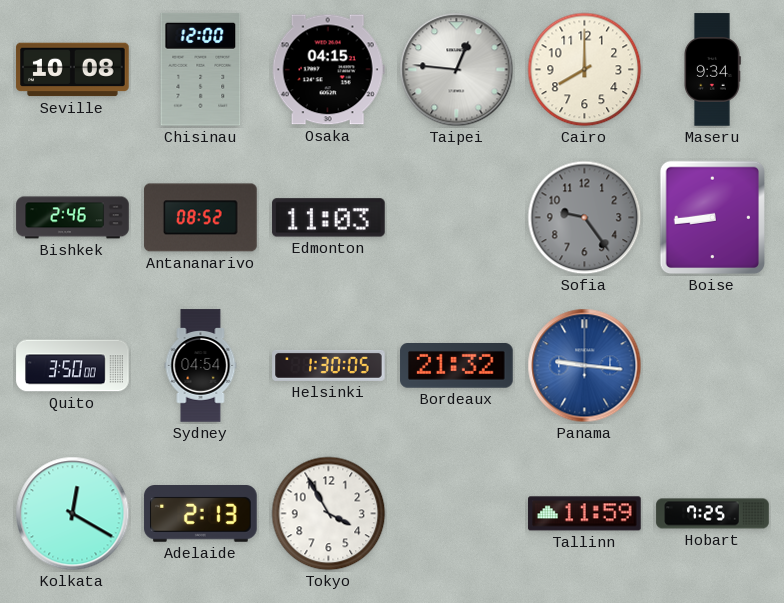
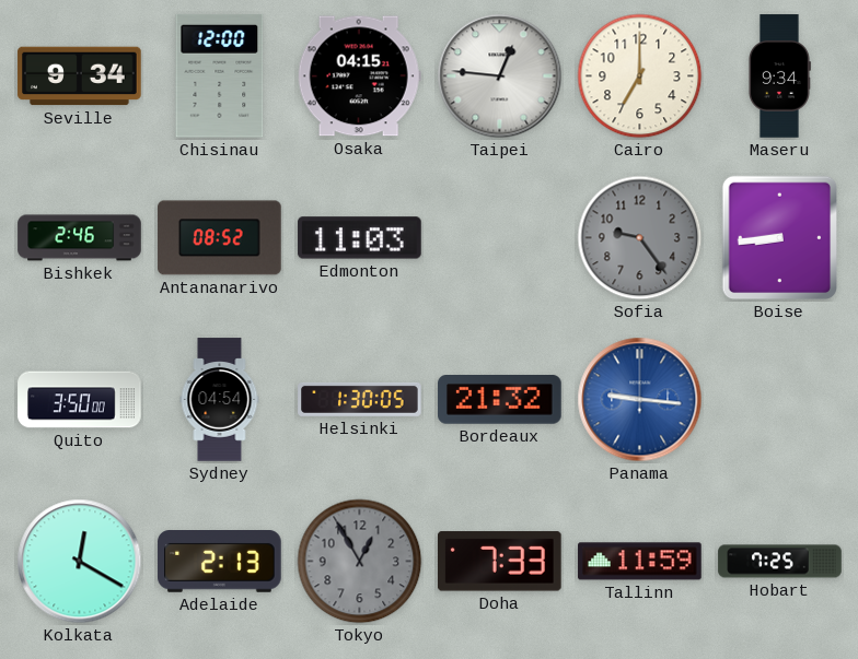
Seville: 10:08 -> 9:34
Cairo: 8:00 -> 7:00
Tokyo: 3:55 -> 12:55
Tokyo dial: white -> grey
Doha: none -> 7:33
